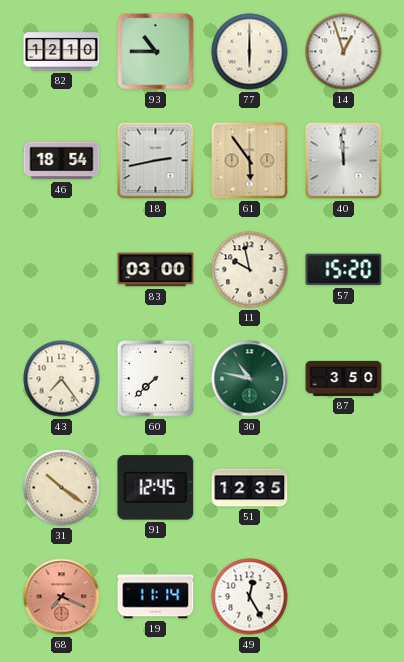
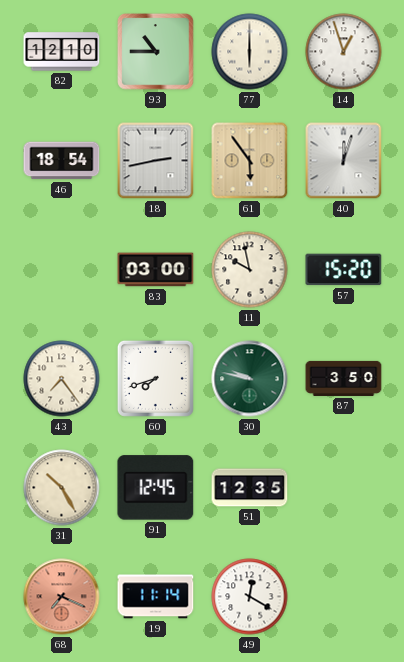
40: 11:59 -> 12:03
60: 7:38 -> 7:42
30: 10:47 -> 9:47
31: 10:21 -> 10:25
49: 12:25 -> 12:20
